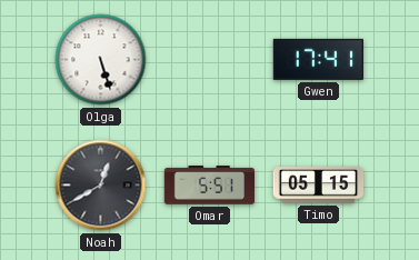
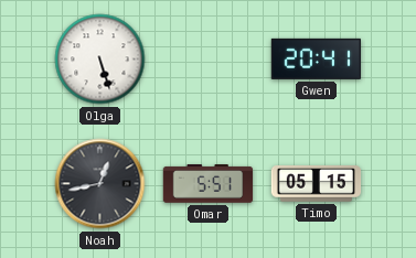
Gwen: 17:41 -> 20:41
Noah: 12:40 -> 12:43
